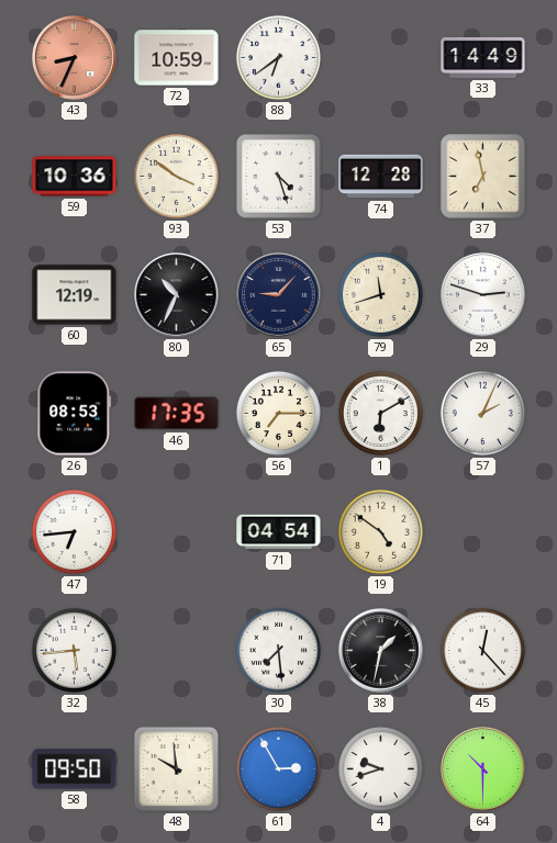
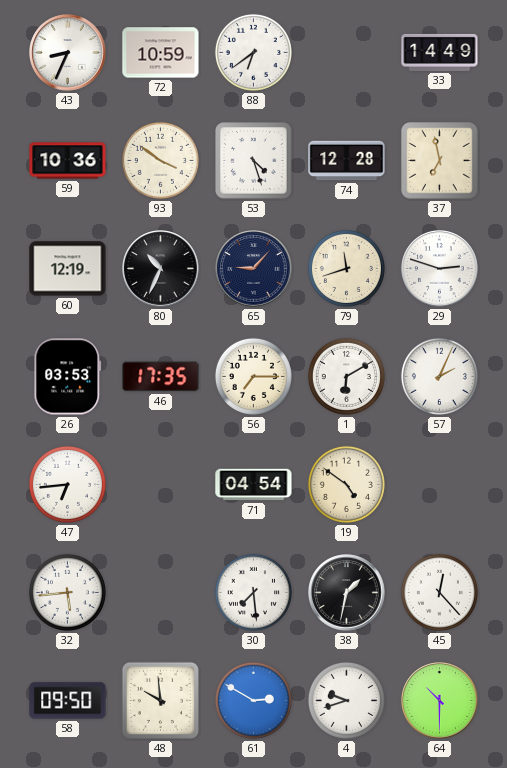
43 dial: salmon -> white
26: 08:53 -> 03:53
61: 2:55 -> 2:50
